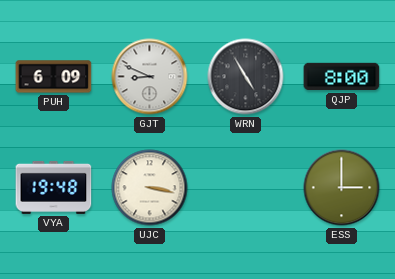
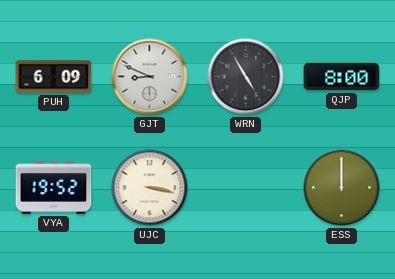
VYA: 19:48 -> 19:52
ESS: 3:00 -> 12:00
